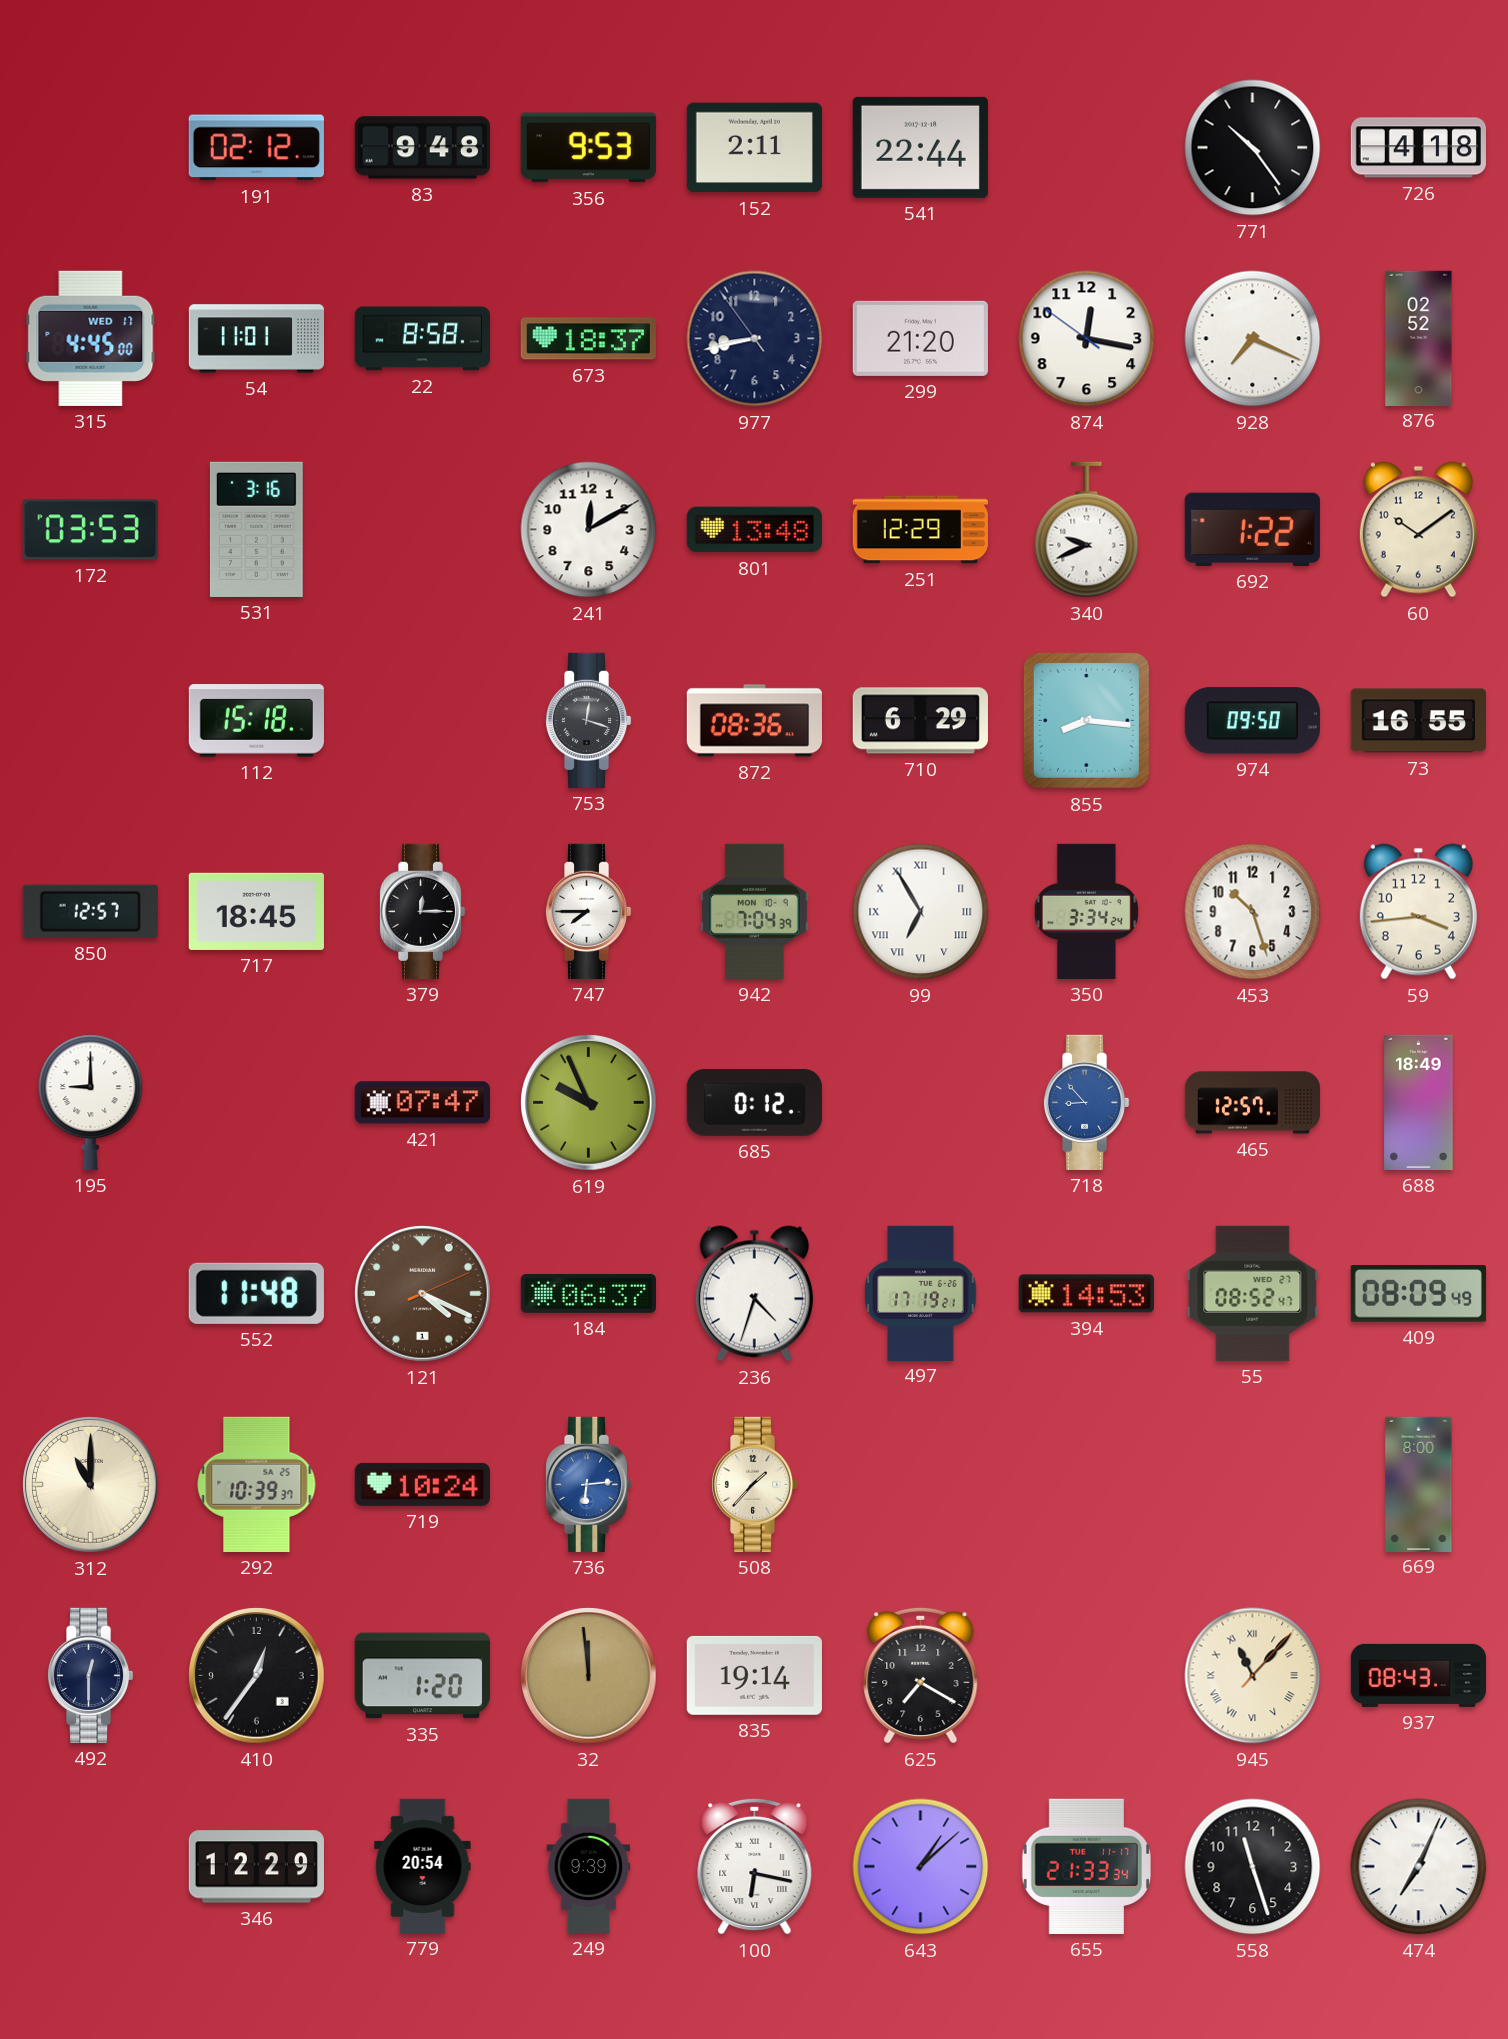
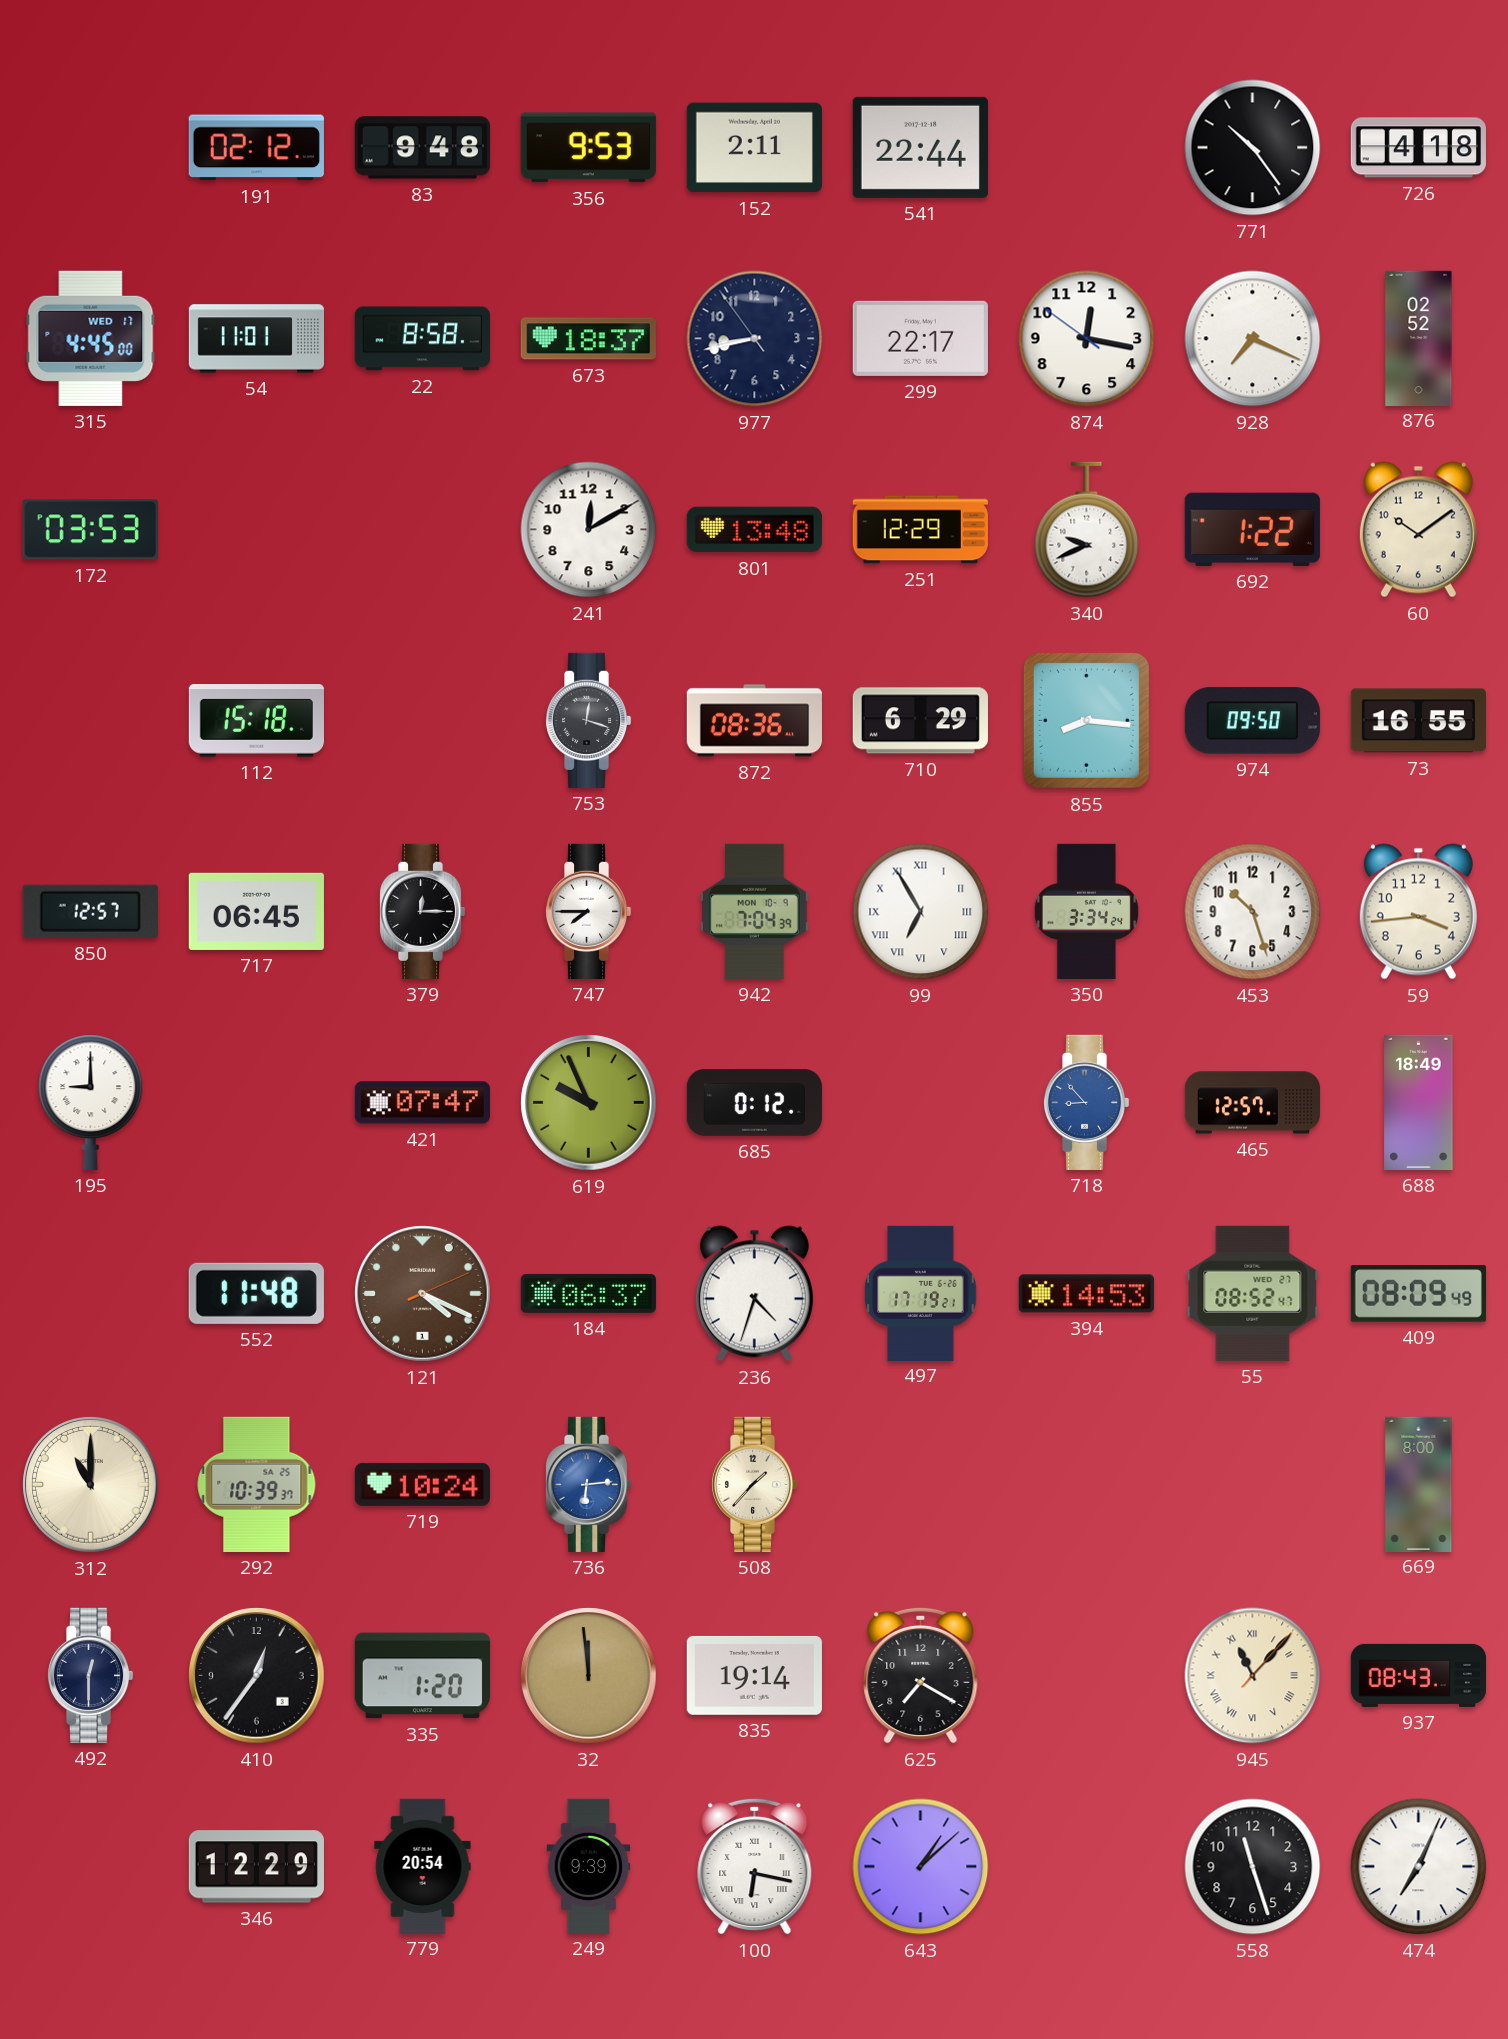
299: 21:20 -> 22:17
531: 3:16 -> none
717: 18:45 -> 06:45
655: 21:33 -> none
